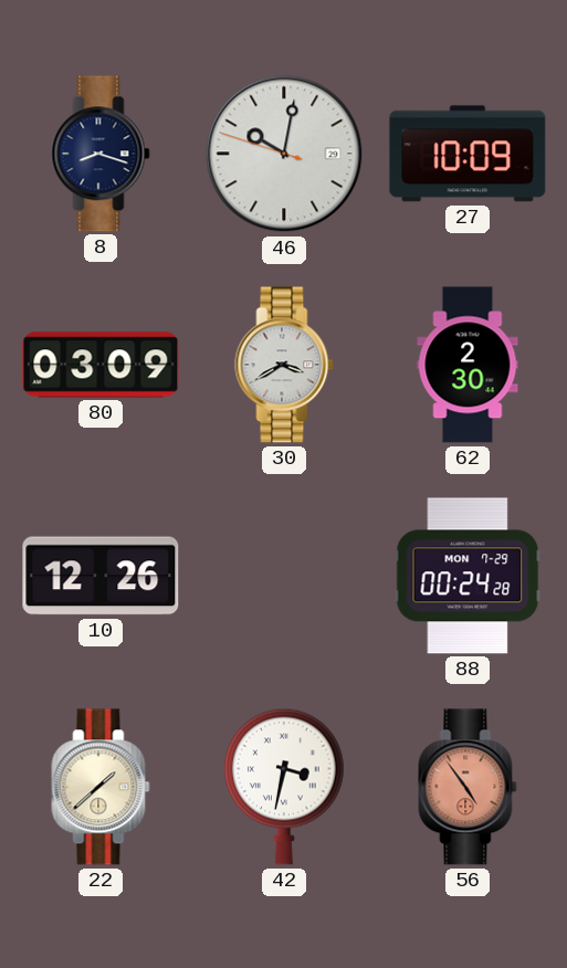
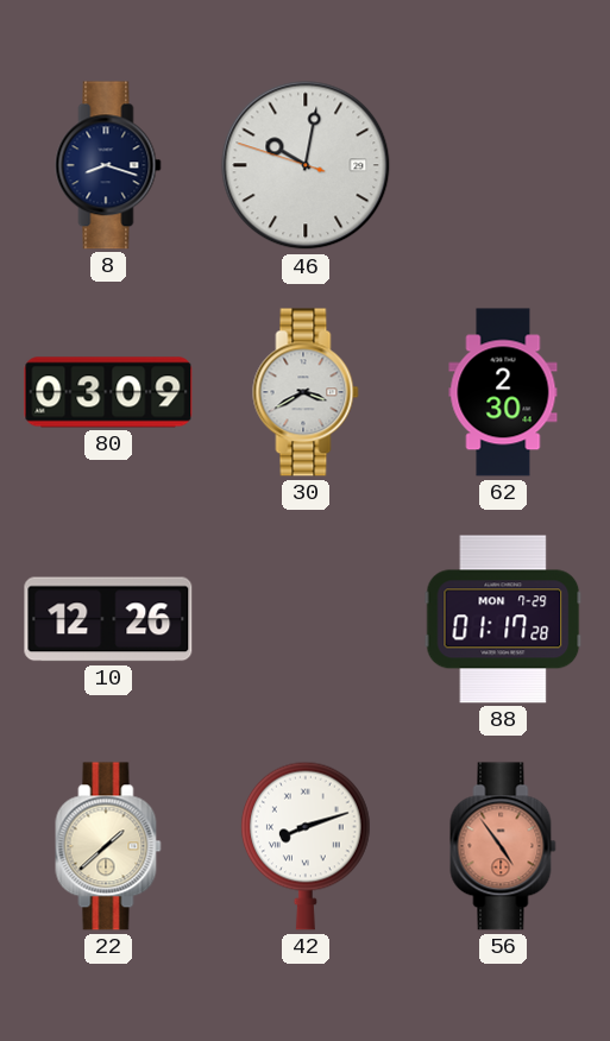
27: 10:09 -> none
88: 00:24 -> 01:17
42: 3:32 -> 8:12
